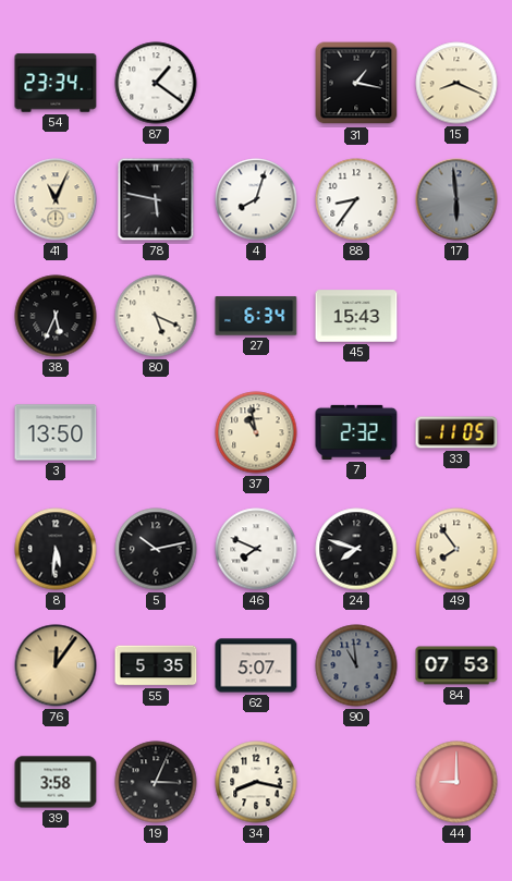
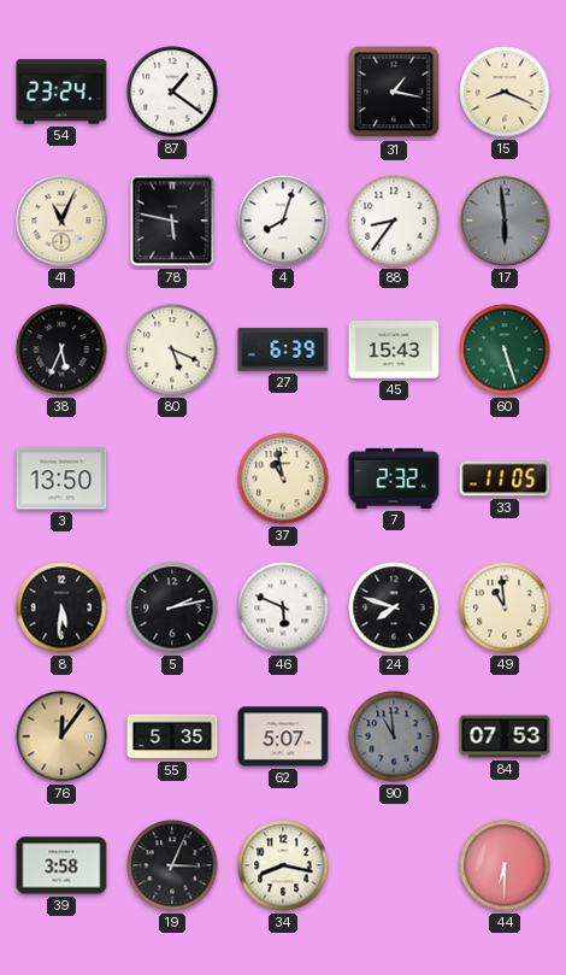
54: 23:34 -> 23:24
27: 6:34 -> 6:39
60: none -> 5:27
5: 10:13 -> 2:13
46: 7:49 -> 5:49
49: 7:54 -> 10:59
44: 9:00 -> 6:30
